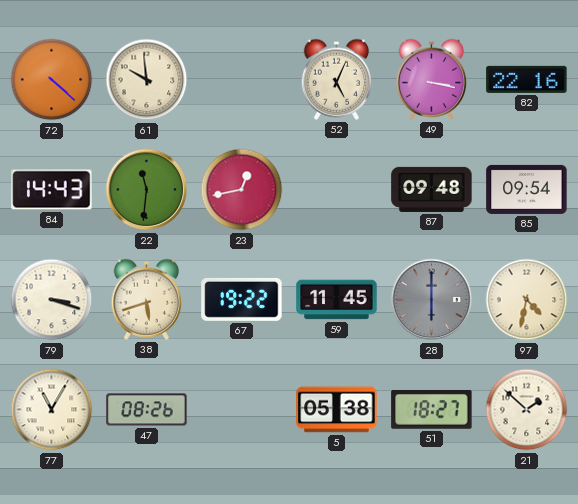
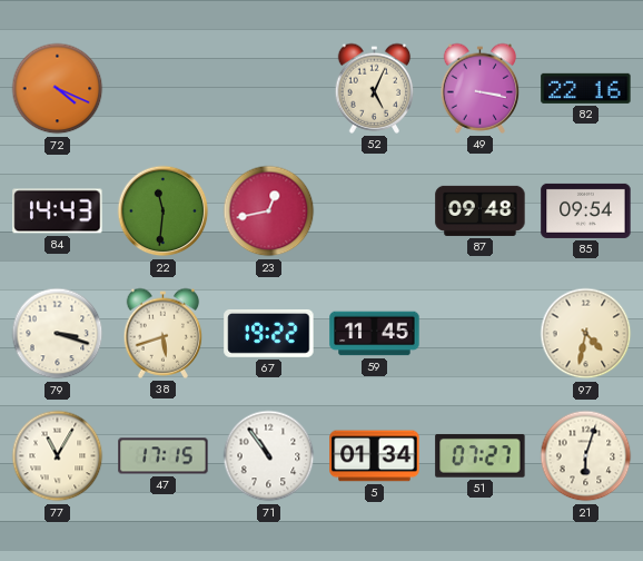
72: 4:22 -> 4:19
61: 9:59 -> none
28: 6:00 -> none
47: 08:26 -> 17:15
71: none -> 10:54
5: 05:38 -> 01:34
51: 18:27 -> 07:27
21: 1:52 -> 6:03
